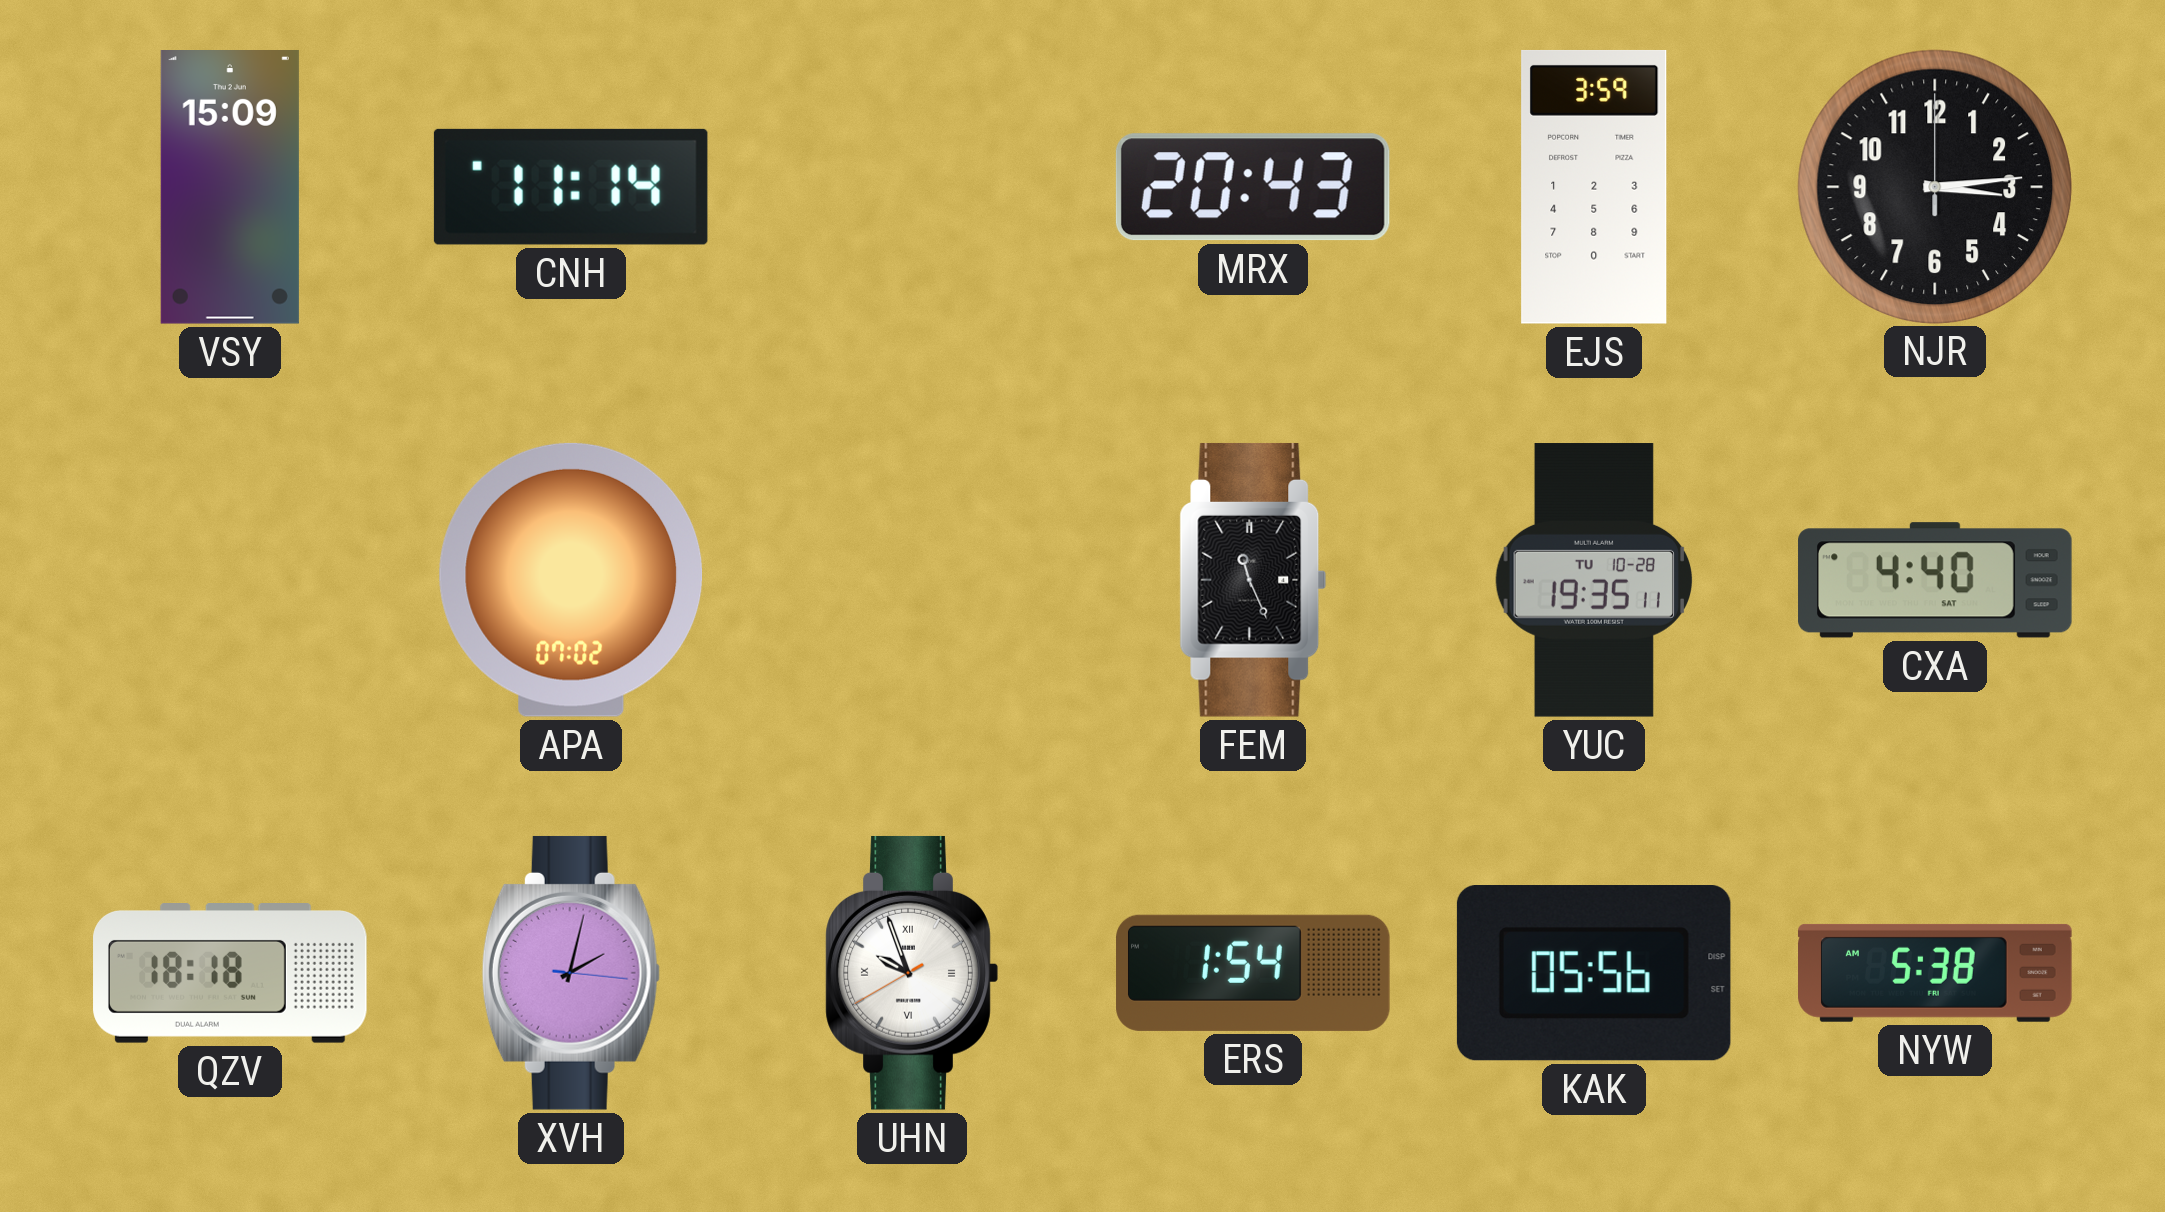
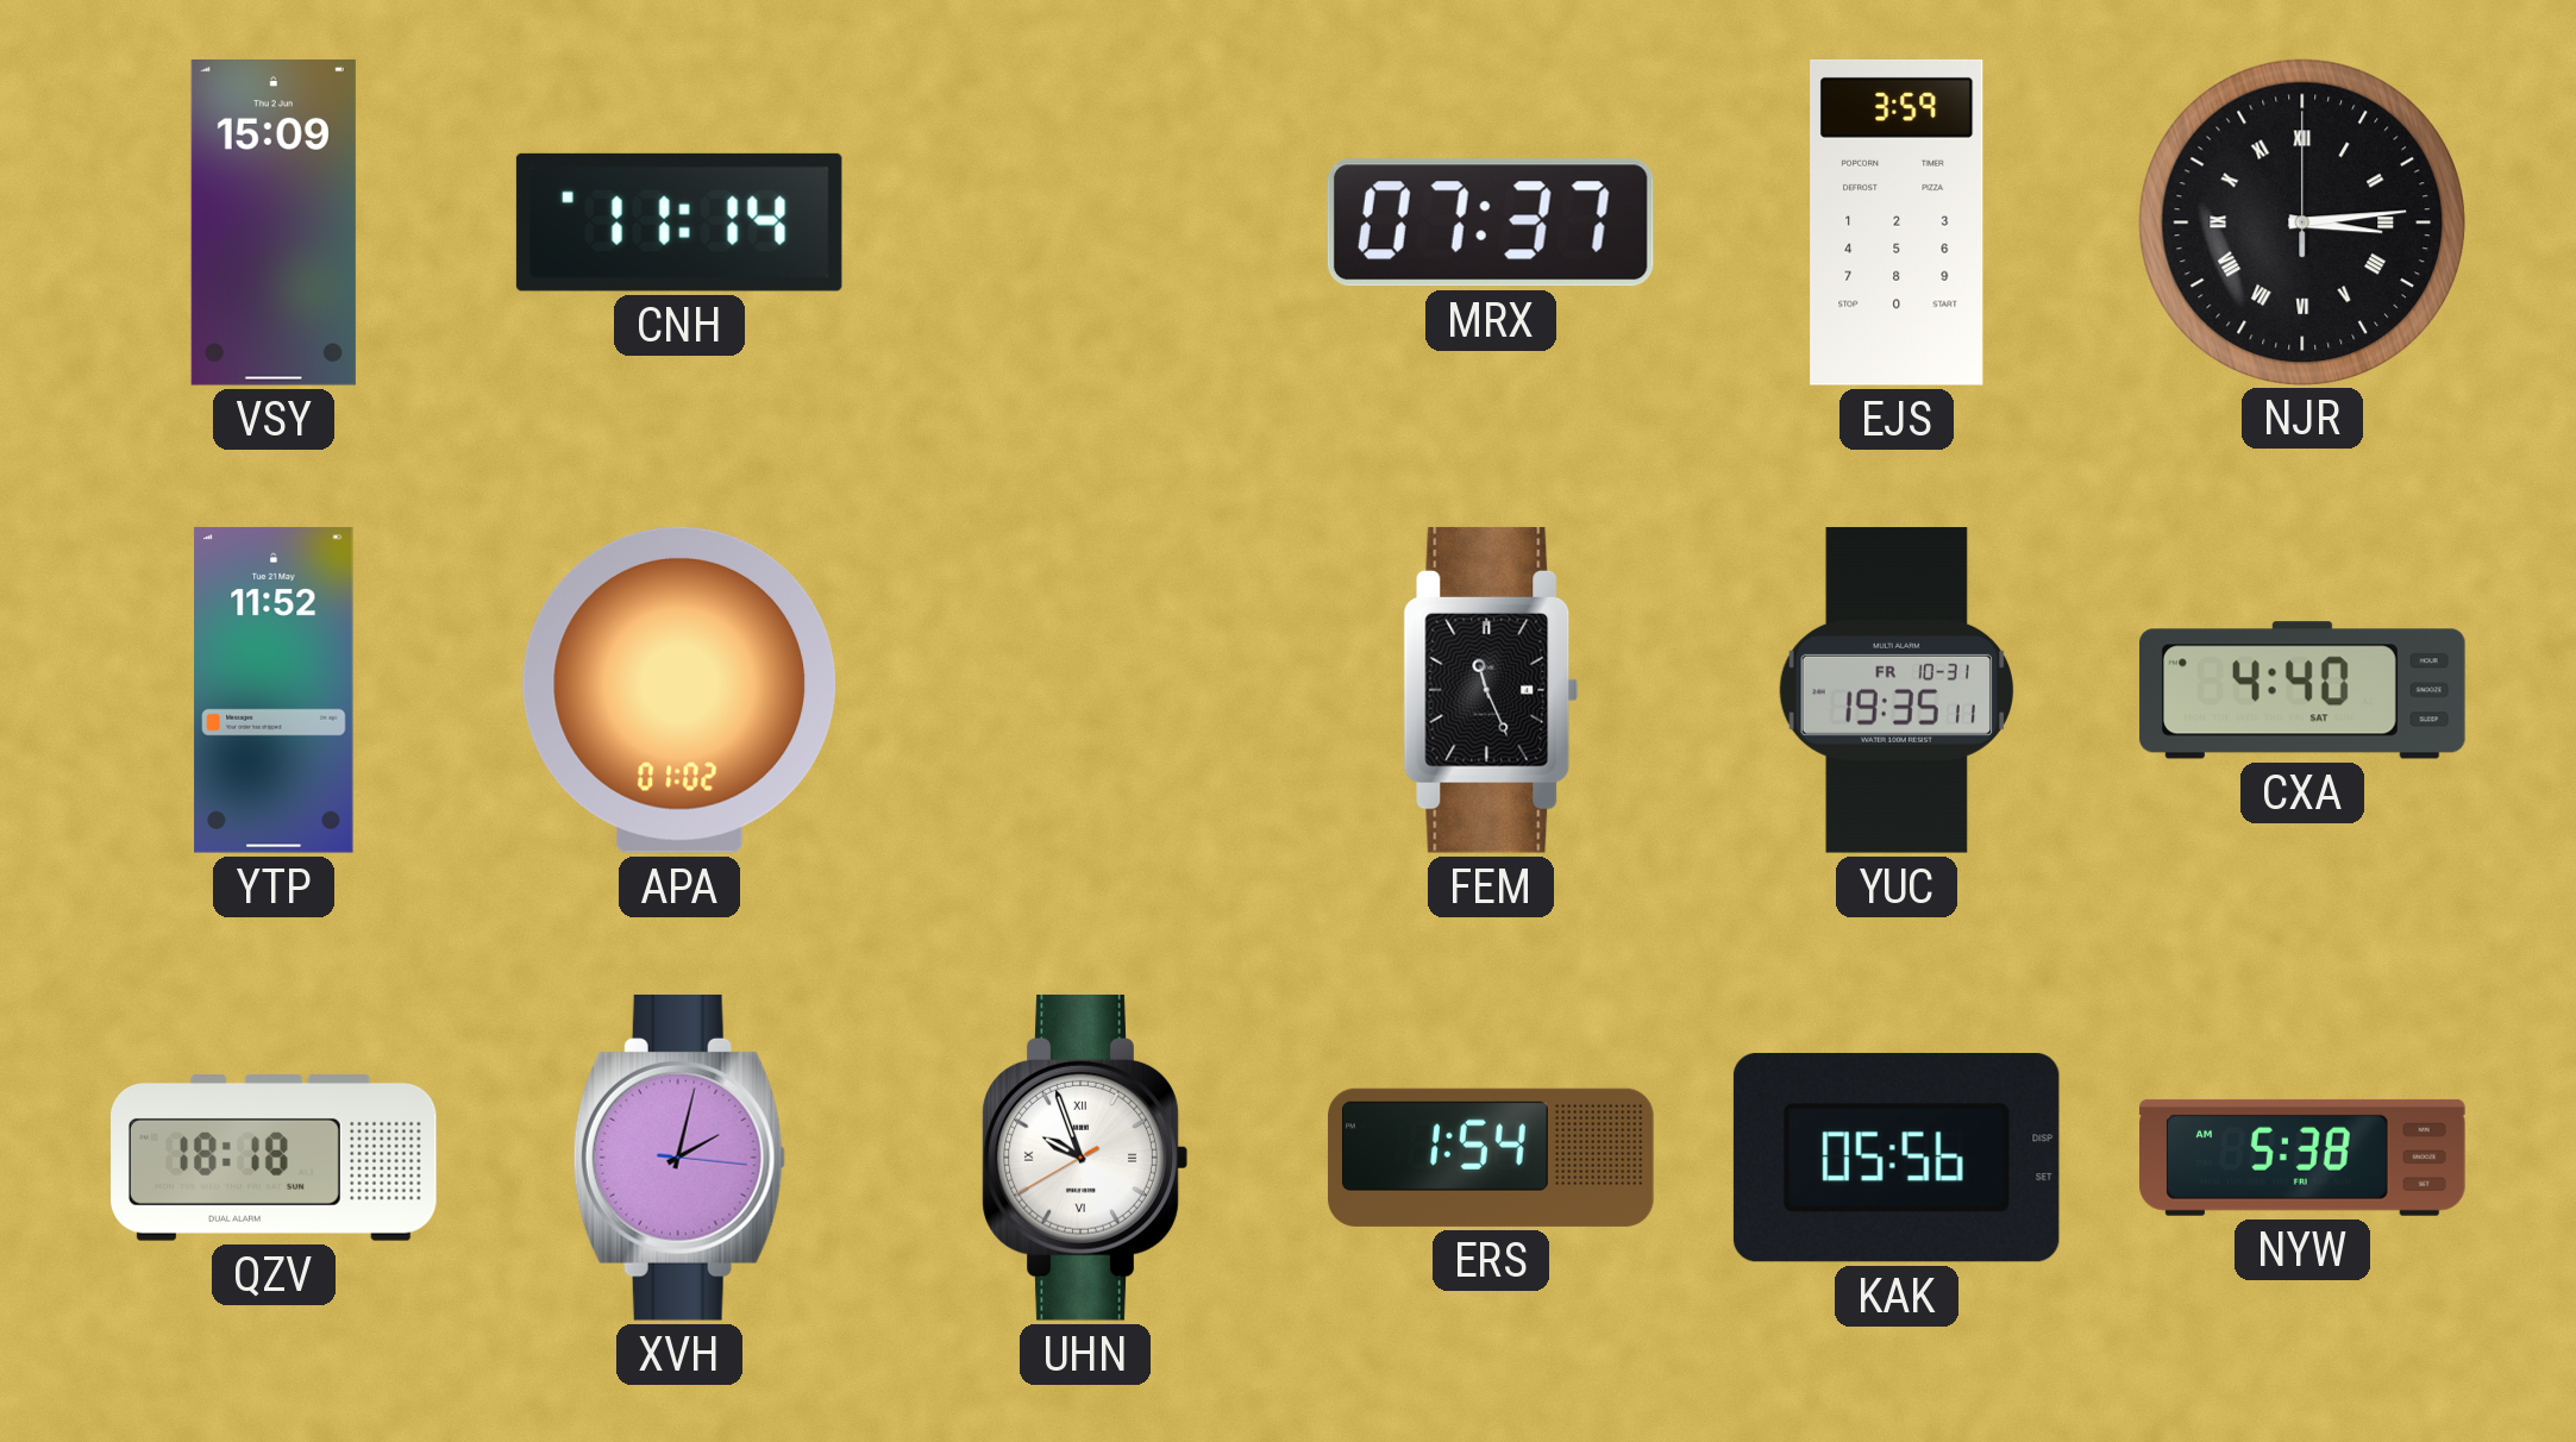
MRX: 20:43 -> 07:37
NJR numerals: Arabic -> Roman
YTP: none -> 11:52
APA: 07:02 -> 01:02
YUC date: TU 10-28 -> FR 10-31
